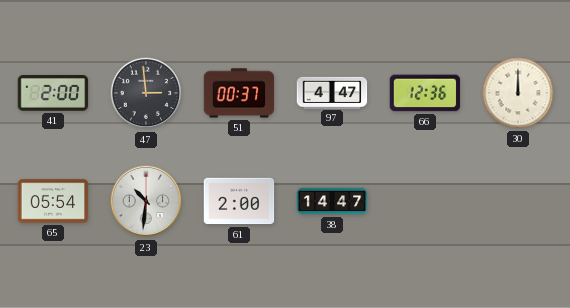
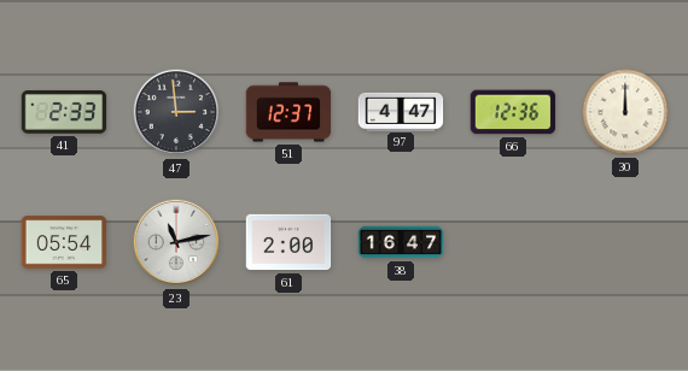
41: 2:00 -> 2:33
51: 00:37 -> 12:37
23: 10:31 -> 11:13
38: 14:47 -> 16:47
